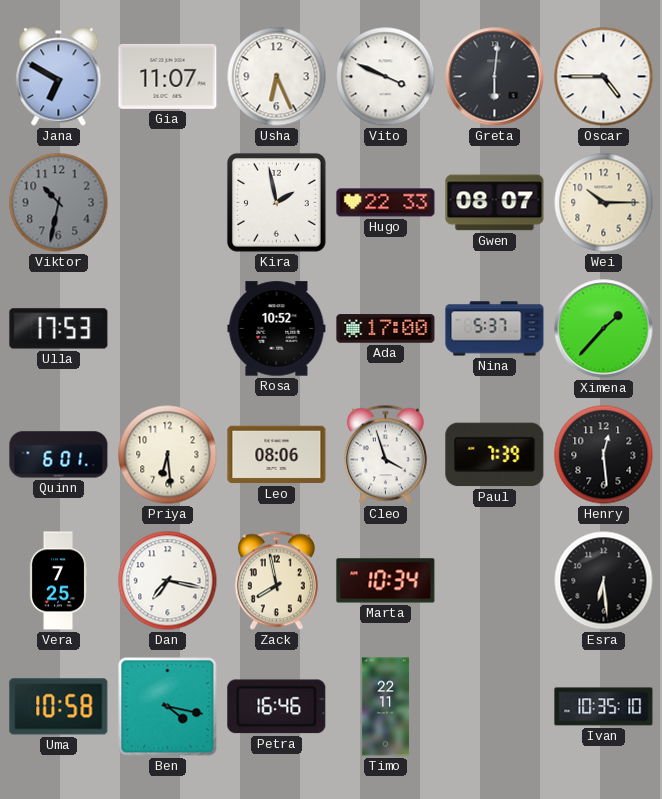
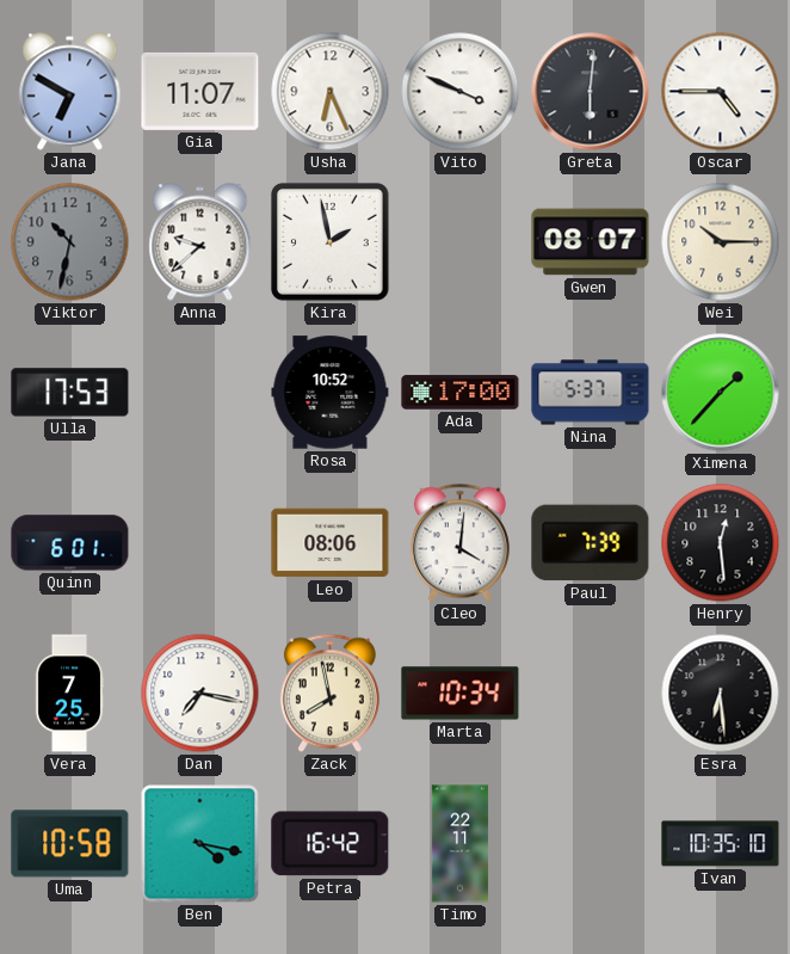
Anna: none -> 9:38
Hugo: 22:33 -> none
Priya: 6:29 -> none
Cleo: 3:57 -> 4:01
Petra: 16:46 -> 16:42
